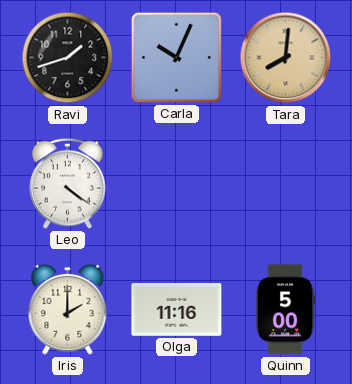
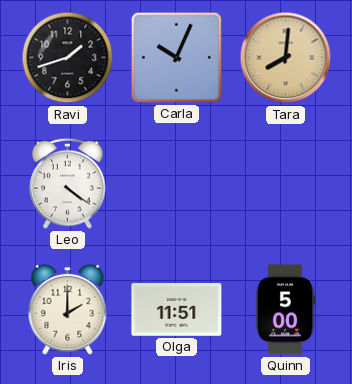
Olga: 11:16 -> 11:51
